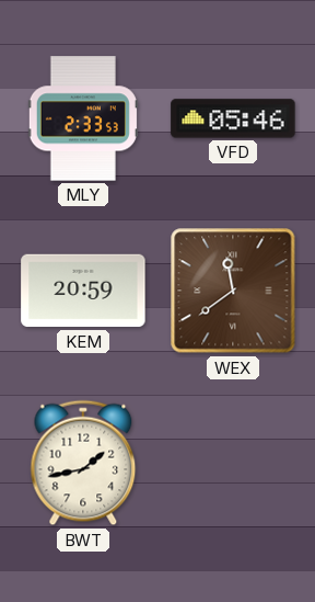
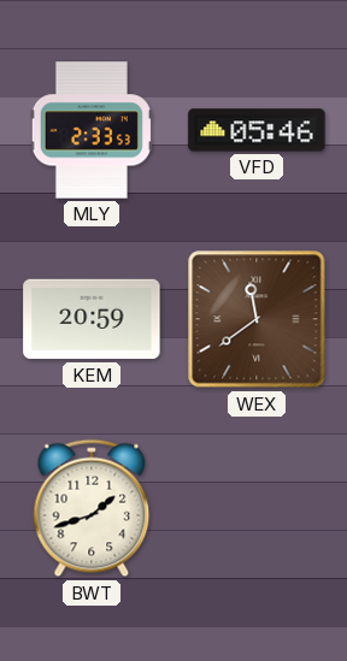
BWT: 1:43 -> 1:42
